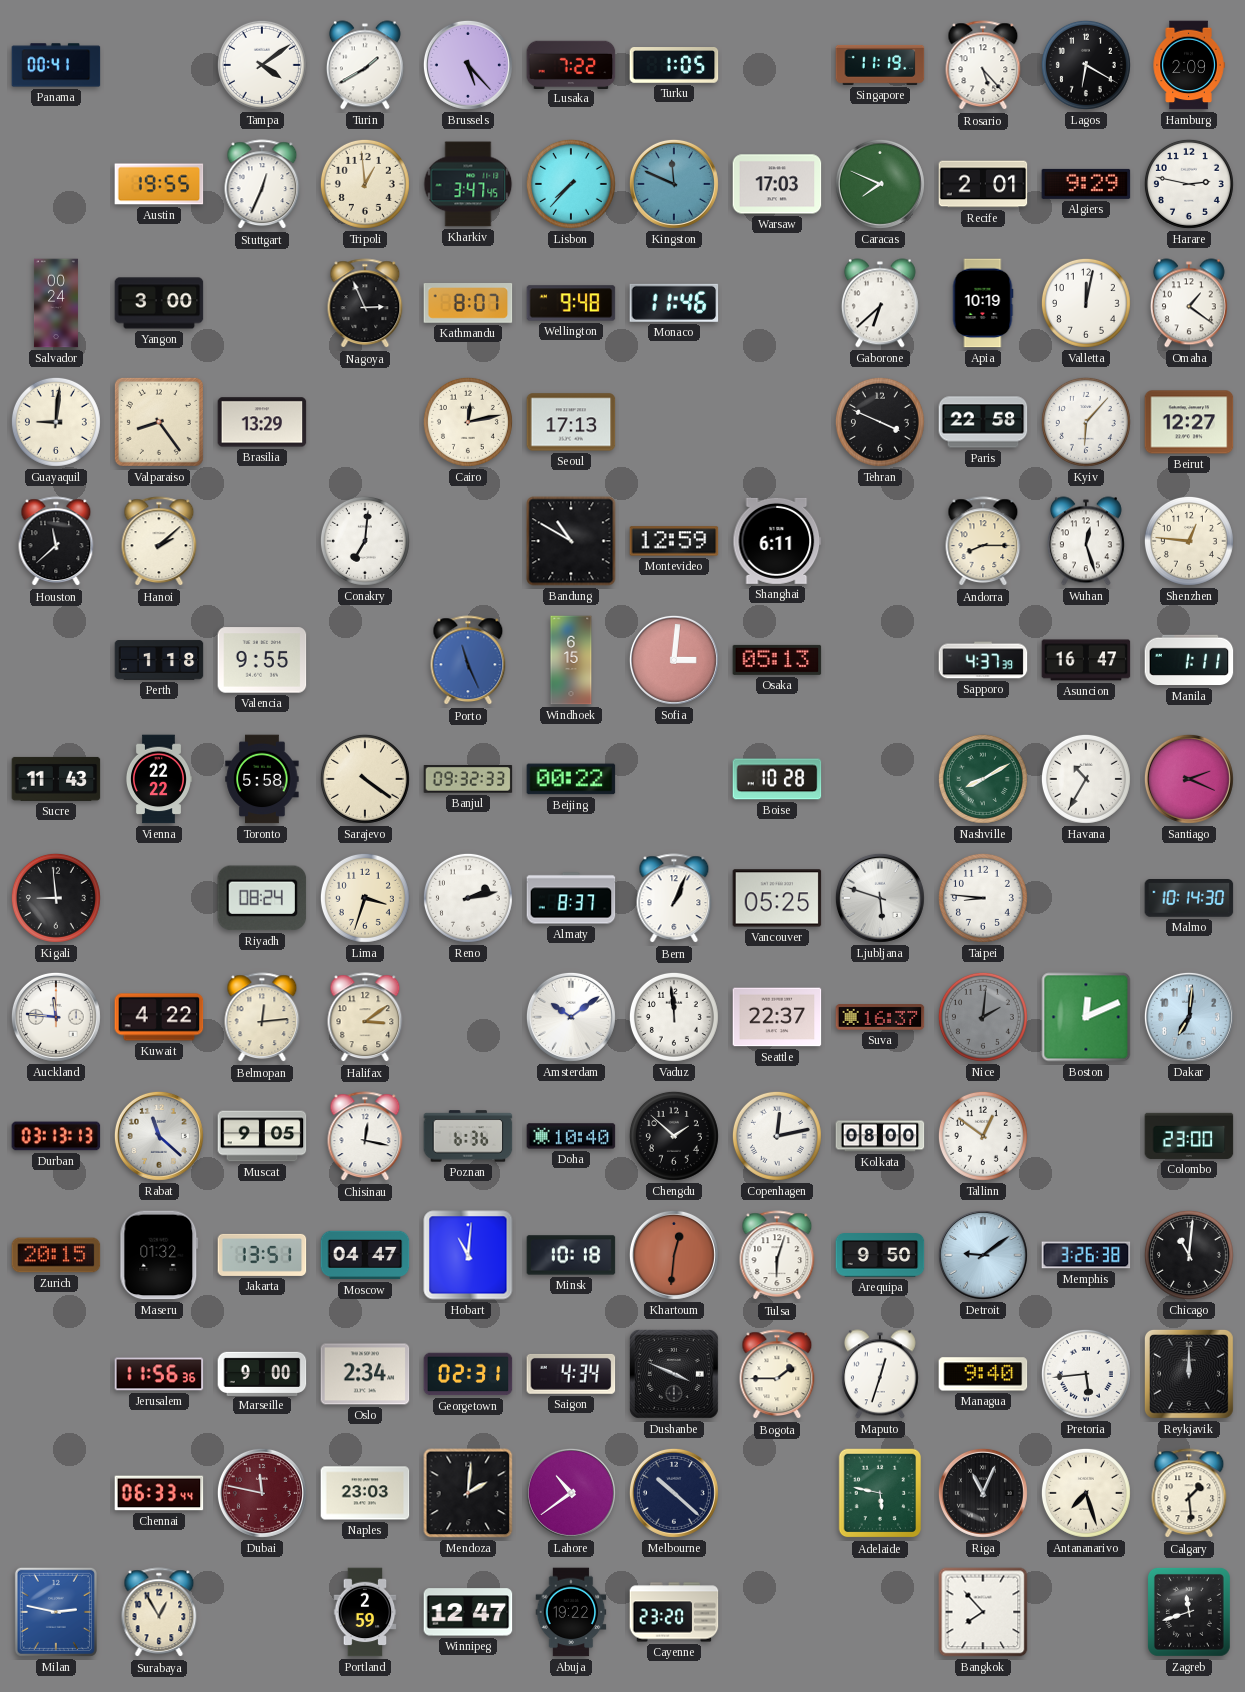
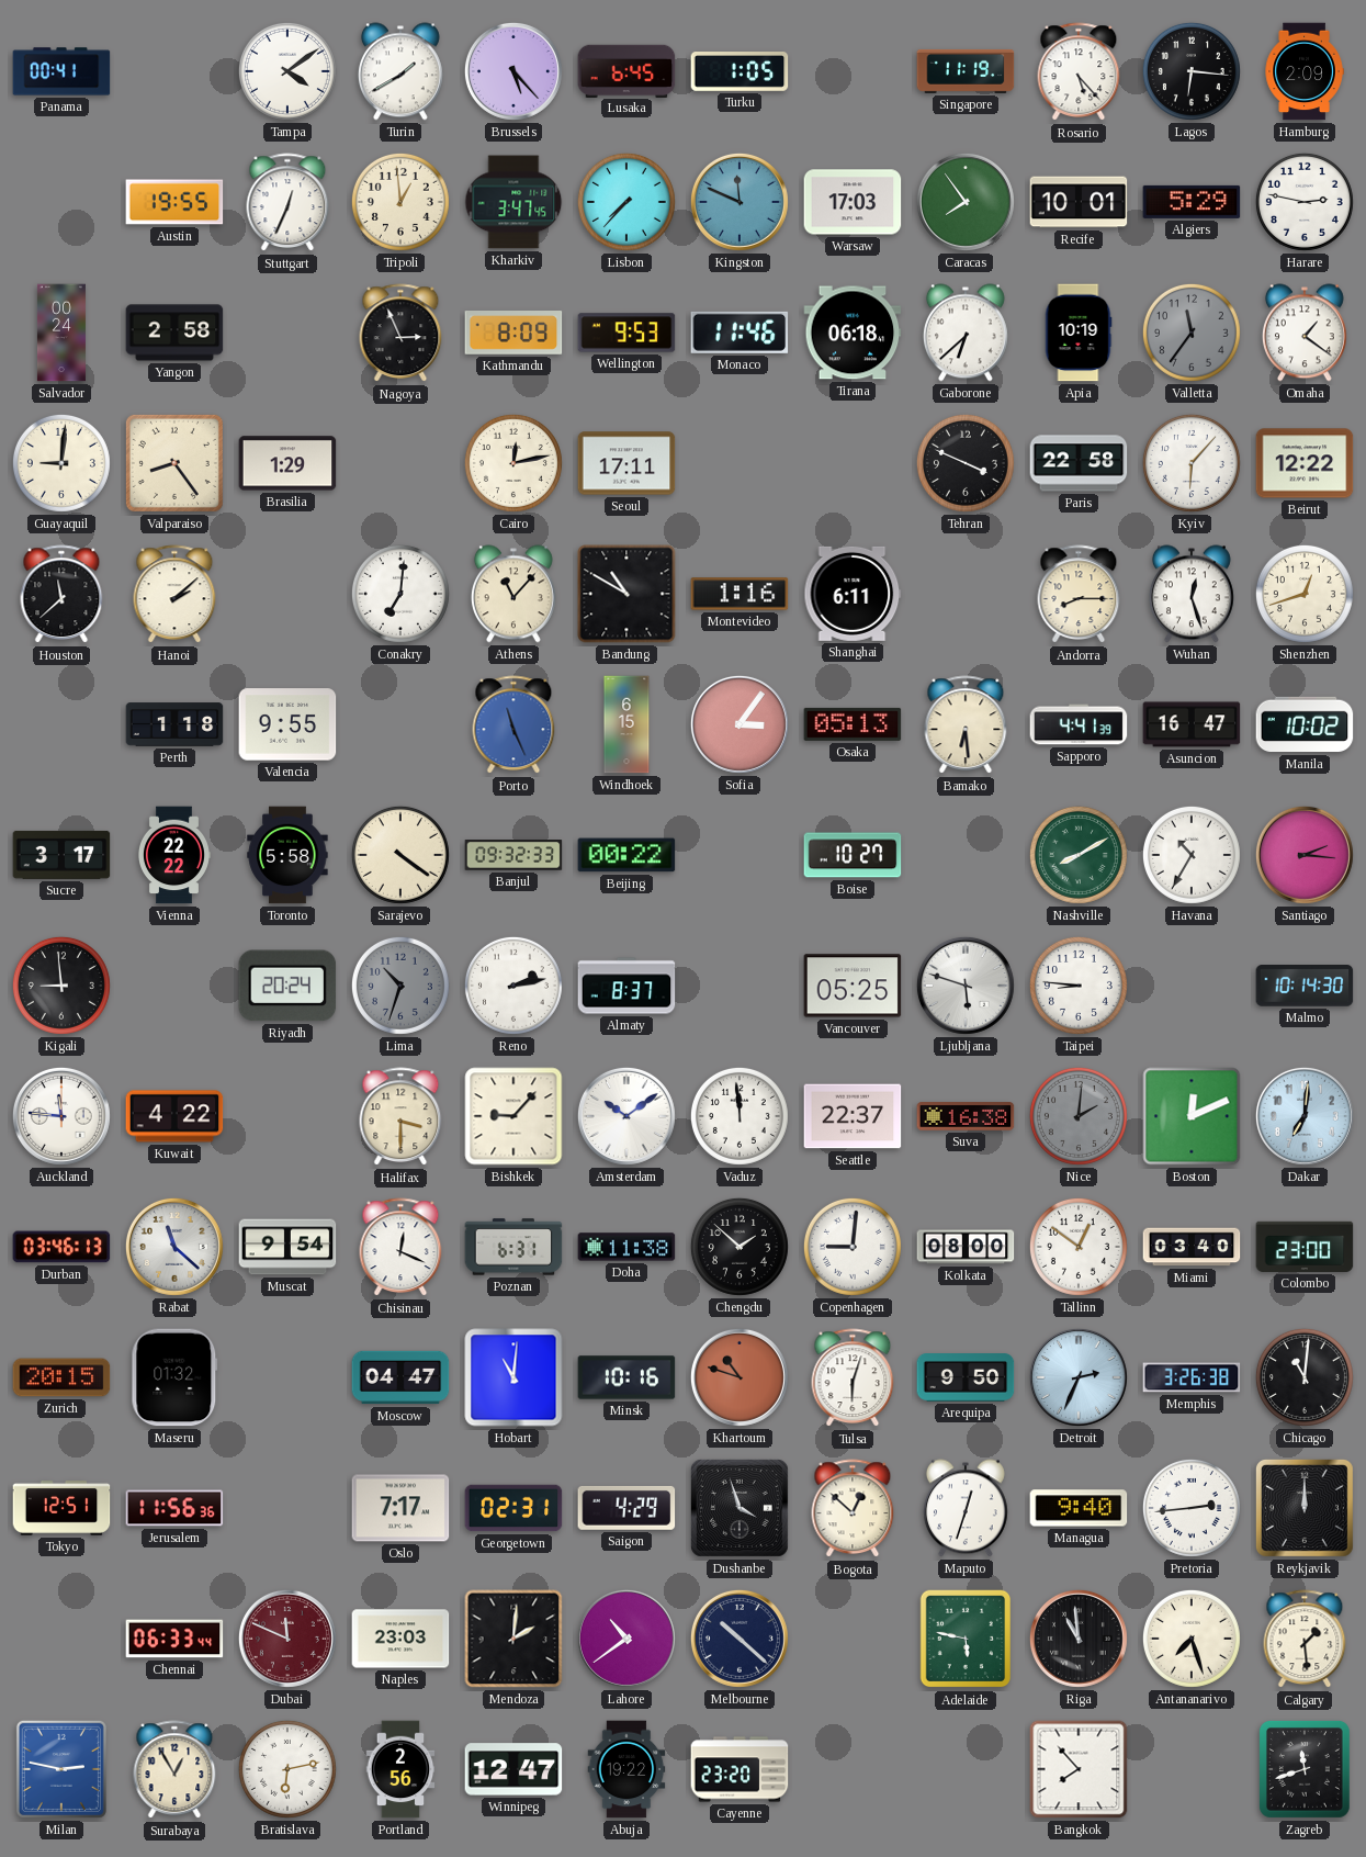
Lusaka: 7:22 -> 6:45
Lagos: 6:20 -> 6:16
Caracas: 7:49 -> 7:54
Recife: 2:01 -> 10:01
Algiers: 9:29 -> 5:29
Yangon: 3:00 -> 2:58
Kathmandu: 8:07 -> 8:09
Wellington: 9:48 -> 9:53
Tirana: none -> 06:18
Valletta: 12:02 -> 11:36
Valletta dial: white -> grey
Brasilia: 13:29 -> 1:29
Seoul: 17:13 -> 17:11
Beirut: 12:27 -> 12:22
Athens: none -> 11:07
Montevideo: 12:59 -> 1:16
Shenzhen: 12:46 -> 12:42
Sofia: 3:01 -> 3:06
Bamako: none -> 6:29
Sapporo: 4:37 -> 4:41
Manila: 1:11 -> 10:02
Sucre: 11:43 -> 3:17
Boise: 10:28 -> 10:27
Santiago: 2:19 -> 2:16
Riyadh: 08:24 -> 20:24
Lima: 3:33 -> 10:33
Lima dial: cream -> grey
Bern: 1:04 -> none
Belmopan: 12:14 -> none
Halifax: 3:09 -> 3:30
Bishkek: none -> 9:07
Suva: 16:37 -> 16:38
Durban: 03:13 -> 03:46
Muscat: 9:05 -> 9:54
Chisinau: 12:17 -> 12:19
Poznan: 6:36 -> 6:31
Doha: 10:40 -> 11:38
Copenhagen: 12:13 -> 9:01
Miami: none -> 03:40
Jakarta: 13:51 -> none
Minsk: 10:18 -> 10:16
Khartoum: 12:31 -> 10:48
Detroit: 9:09 -> 2:34
Tokyo: none -> 12:51
Marseille: 9:00 -> none
Oslo: 2:34 -> 7:17
Saigon: 4:34 -> 4:29
Dushanbe: 3:49 -> 3:57
Bogota: 1:45 -> 12:52
Pretoria: 5:44 -> 2:44
Dubai: 11:47 -> 11:49
Riga: 11:04 -> 10:59
Bratislava: none -> 6:13
Portland: 2:59 -> 2:56
